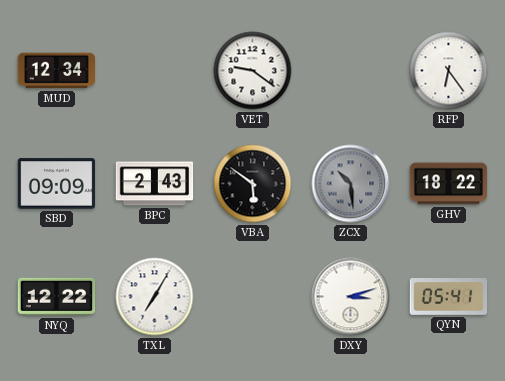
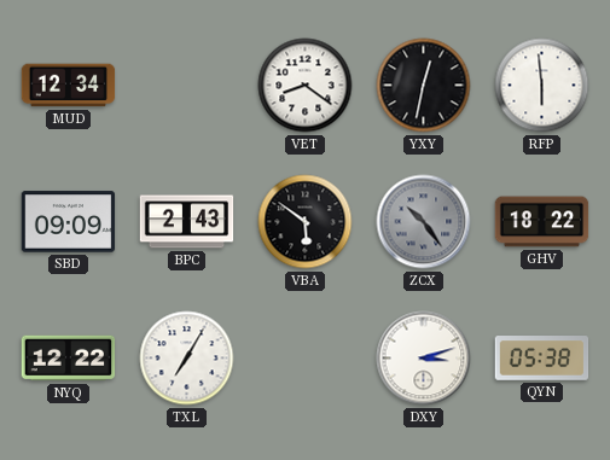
VET: 9:21 -> 8:21
YXY: none -> 12:32
RFP: 6:24 -> 5:59
ZCX: 10:29 -> 10:24
QYN: 05:41 -> 05:38
